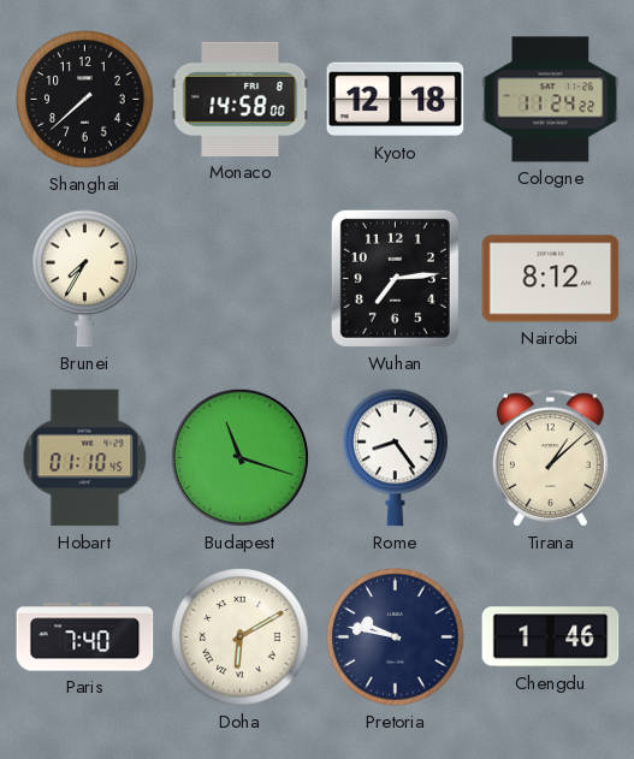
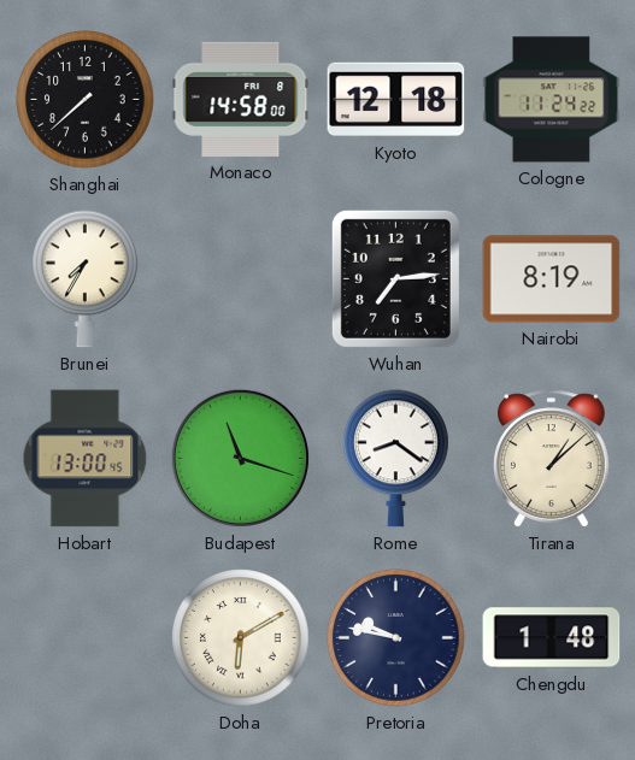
Nairobi: 8:12 -> 8:19
Hobart: 01:10 -> 13:00
Rome: 8:24 -> 8:21
Paris: 7:40 -> none
Chengdu: 1:46 -> 1:48
